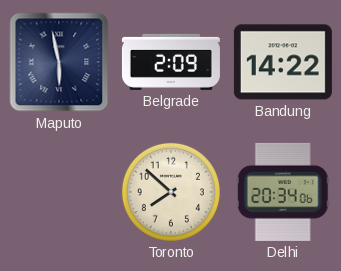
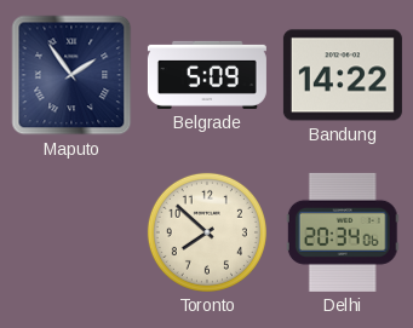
Maputo: 5:58 -> 1:54
Belgrade: 2:09 -> 5:09
